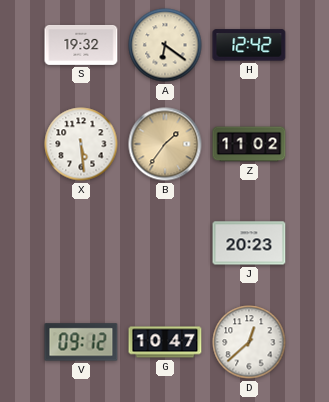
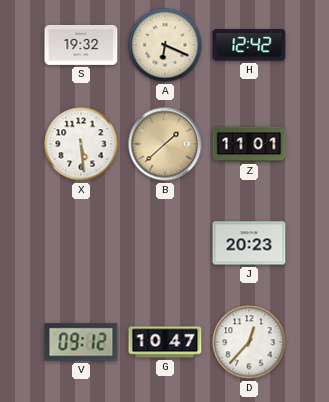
A: 6:21 -> 6:19
B: 1:36 -> 1:38
Z: 11:02 -> 11:01
D: 12:38 -> 12:37
